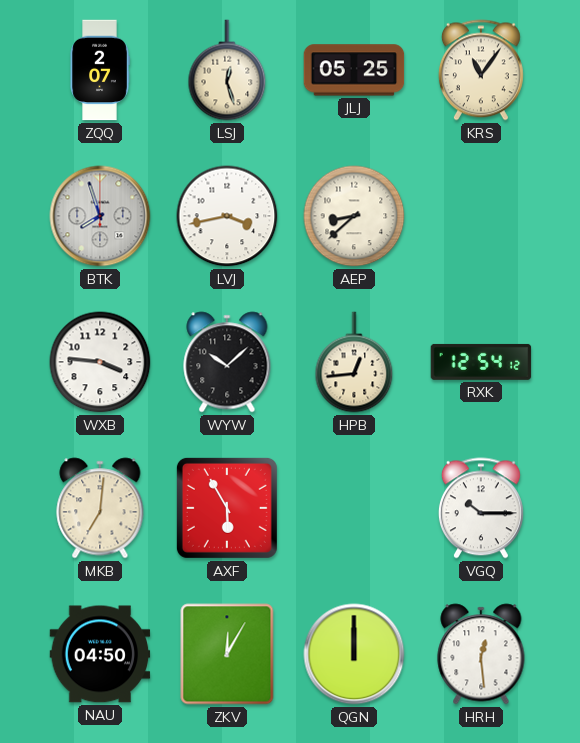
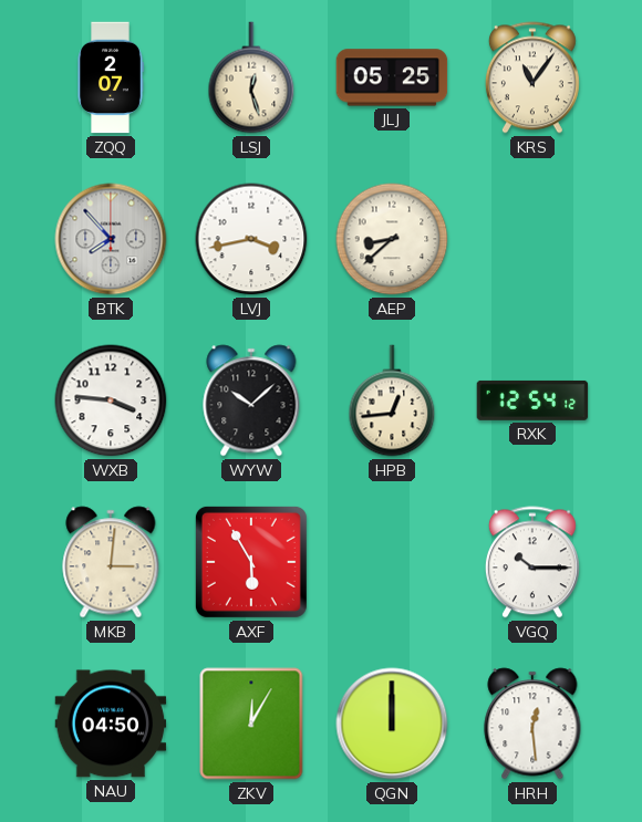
BTK: 7:57 -> 7:53
MKB: 7:01 -> 3:01
